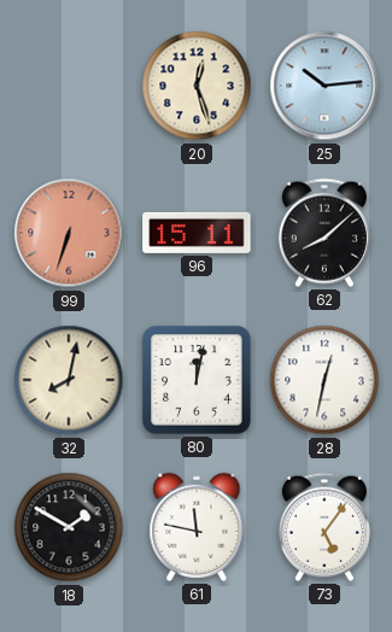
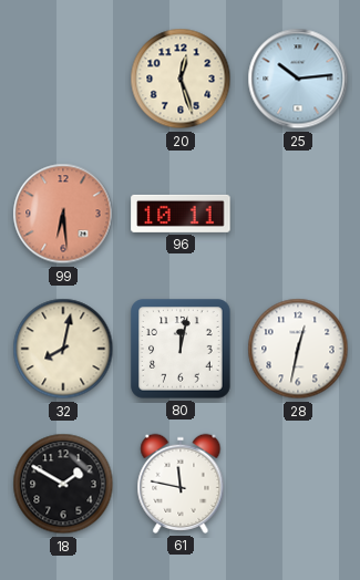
99: 6:33 -> 6:29
96: 15:11 -> 10:11
62: 8:08 -> none
73: 5:06 -> none
